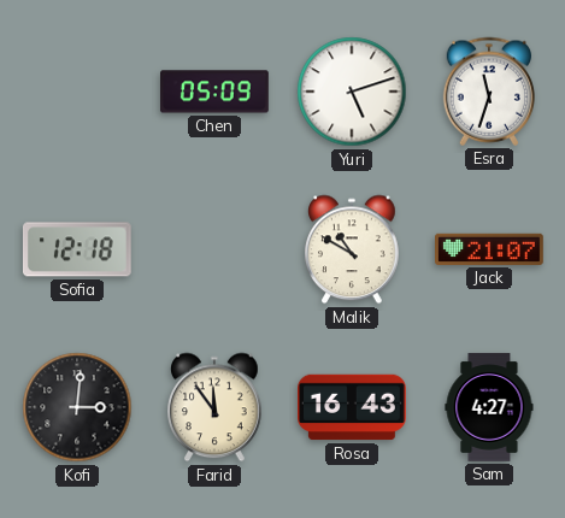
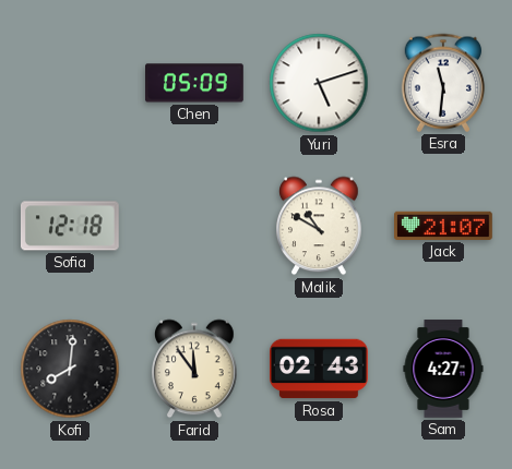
Esra: 11:33 -> 11:31
Kofi: 3:01 -> 8:01
Rosa: 16:43 -> 02:43
